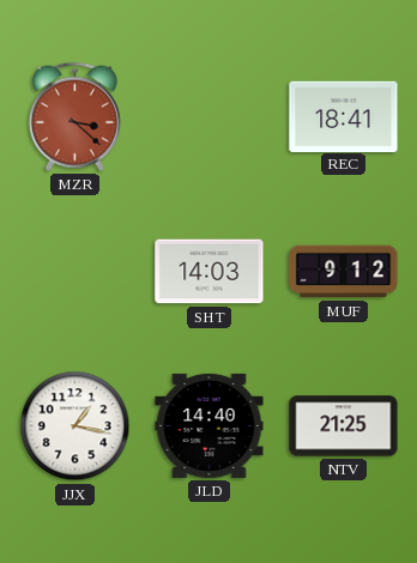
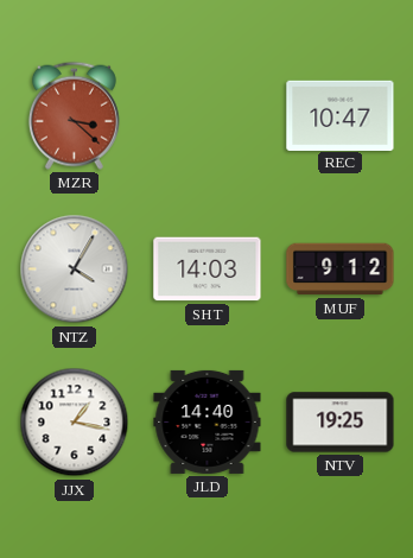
REC: 18:41 -> 10:47
NTZ: none -> 4:05
NTV: 21:25 -> 19:25
